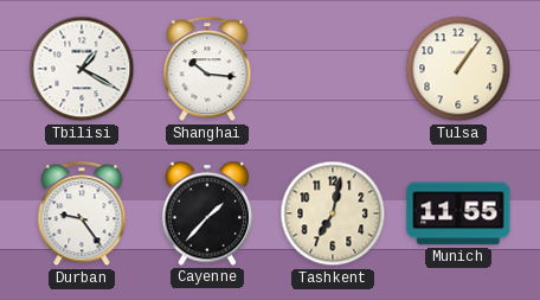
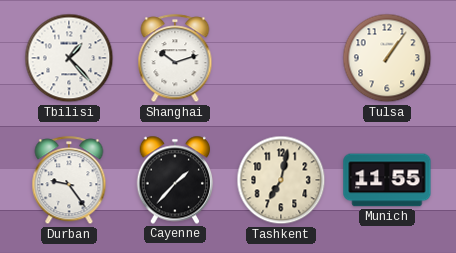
Tbilisi: 1:20 -> 1:23
Shanghai: 10:16 -> 10:12
